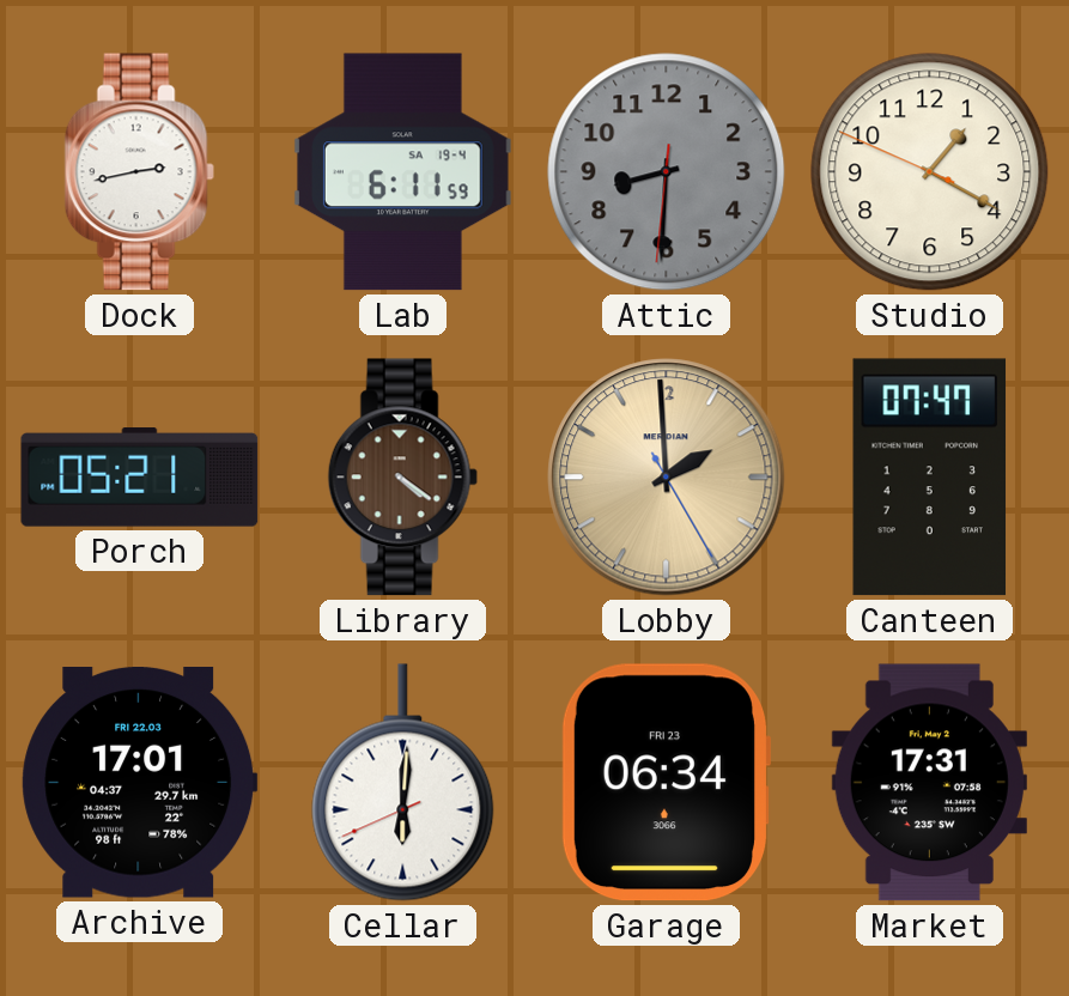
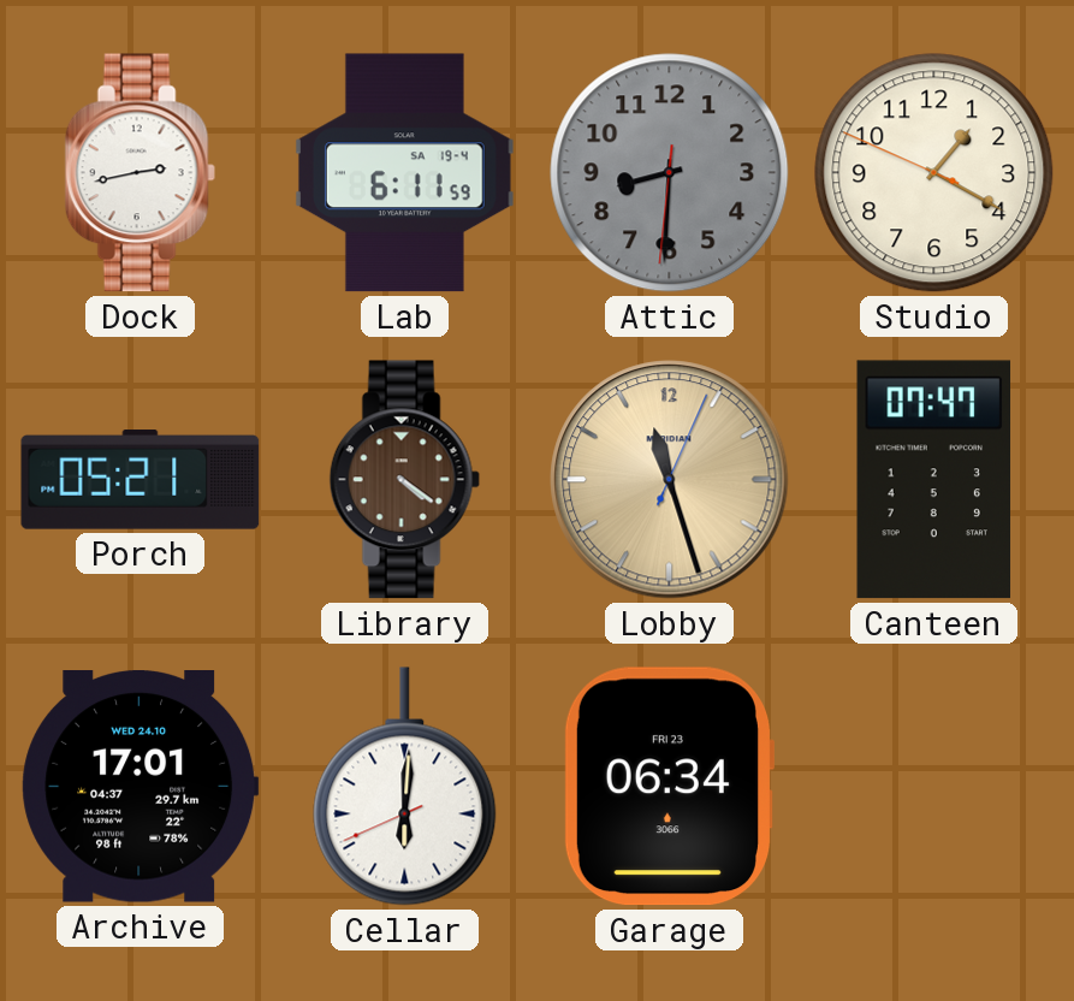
Lobby: 1:59 -> 11:27
Archive date: FRI 22.03 -> WED 24.10
Market: 17:31 -> none
